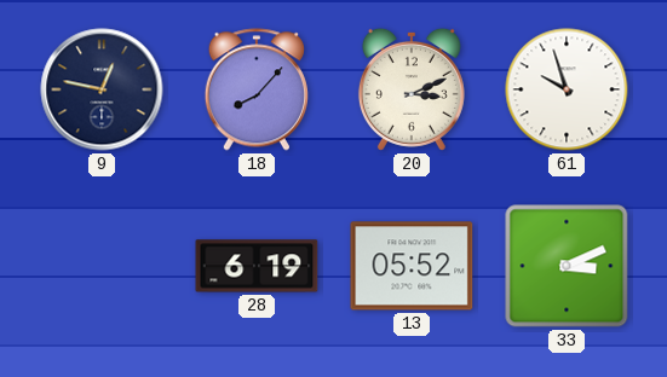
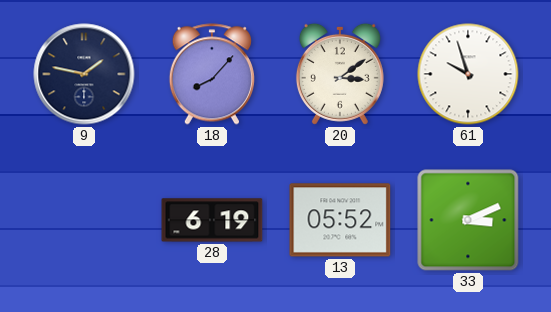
9: 12:47 -> 1:47
20: 3:11 -> 3:09
